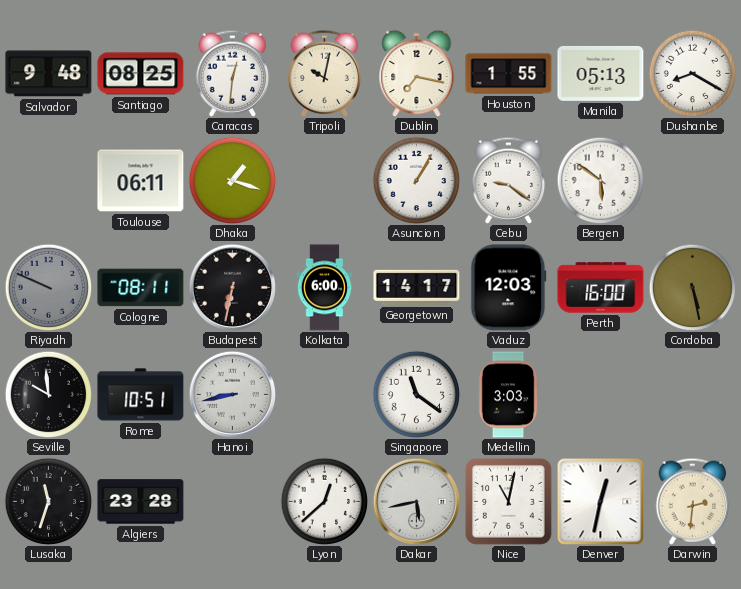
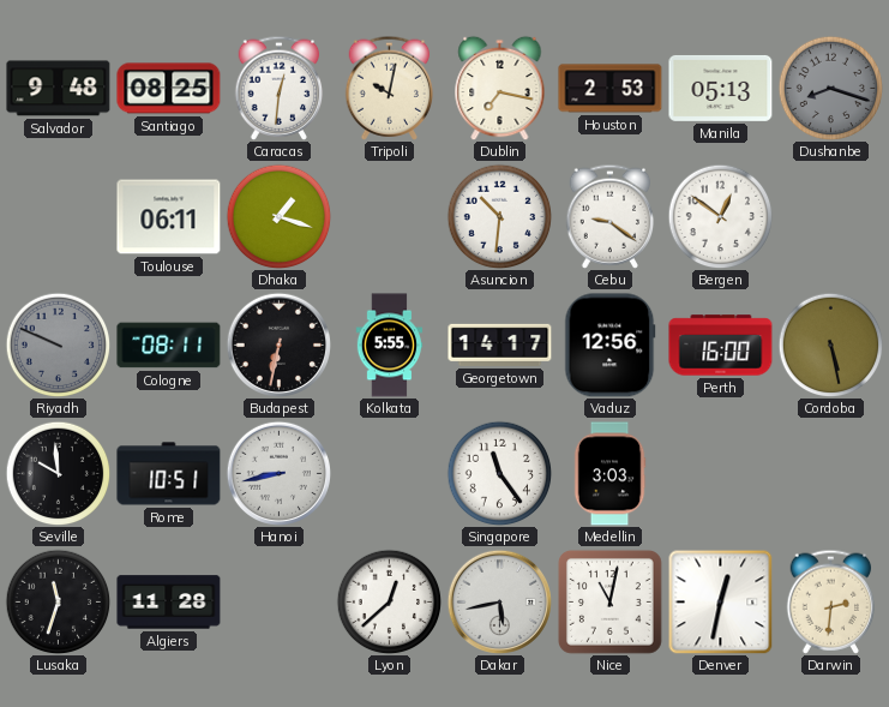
Houston: 1:55 -> 2:53
Dushanbe: 8:20 -> 8:18
Dushanbe dial: white -> grey
Asuncion: 1:05 -> 10:31
Bergen: 5:51 -> 12:51
Kolkata: 6:00 -> 5:55
Vaduz: 12:03 -> 12:56
Singapore: 11:21 -> 11:24
Algiers: 23:28 -> 11:28
